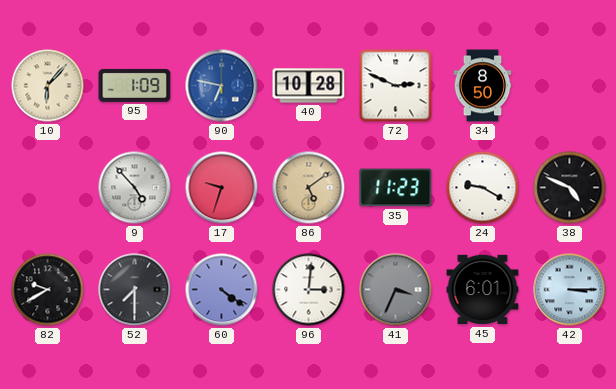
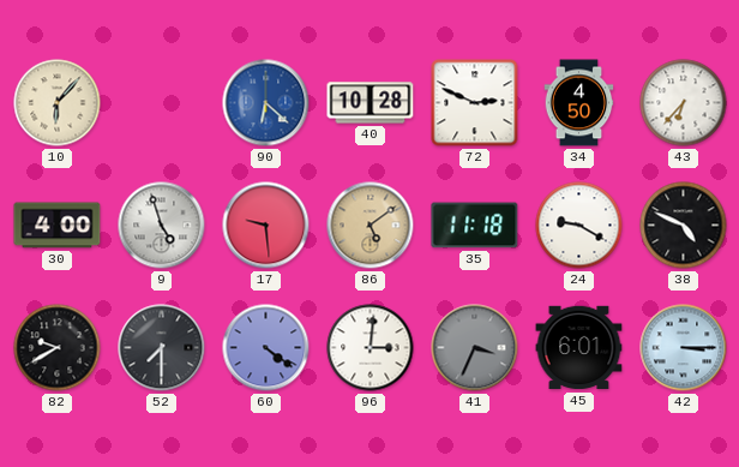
95: 1:09 -> none
90: 6:47 -> 6:22
34: 8:50 -> 4:50
43: none -> 6:37
30: none -> 4:00
9: 4:53 -> 4:57
17: 9:33 -> 9:29
35: 11:23 -> 11:18
